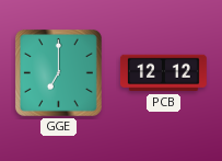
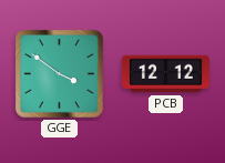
GGE: 7:00 -> 3:51
